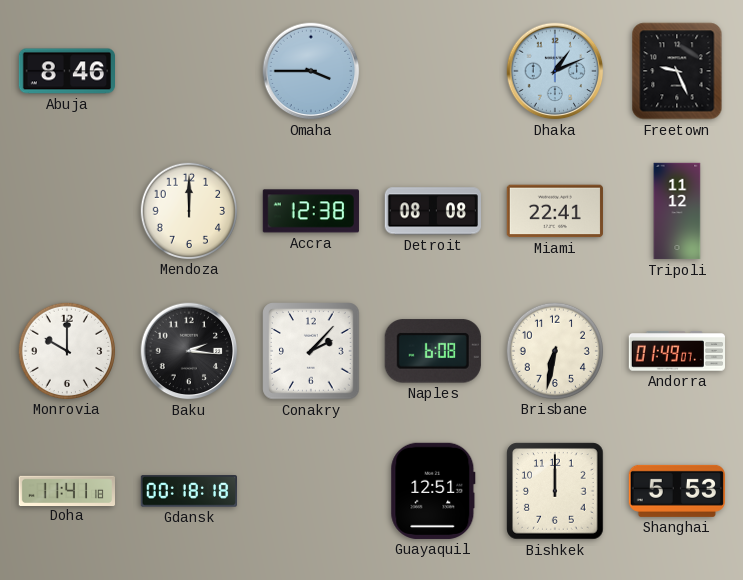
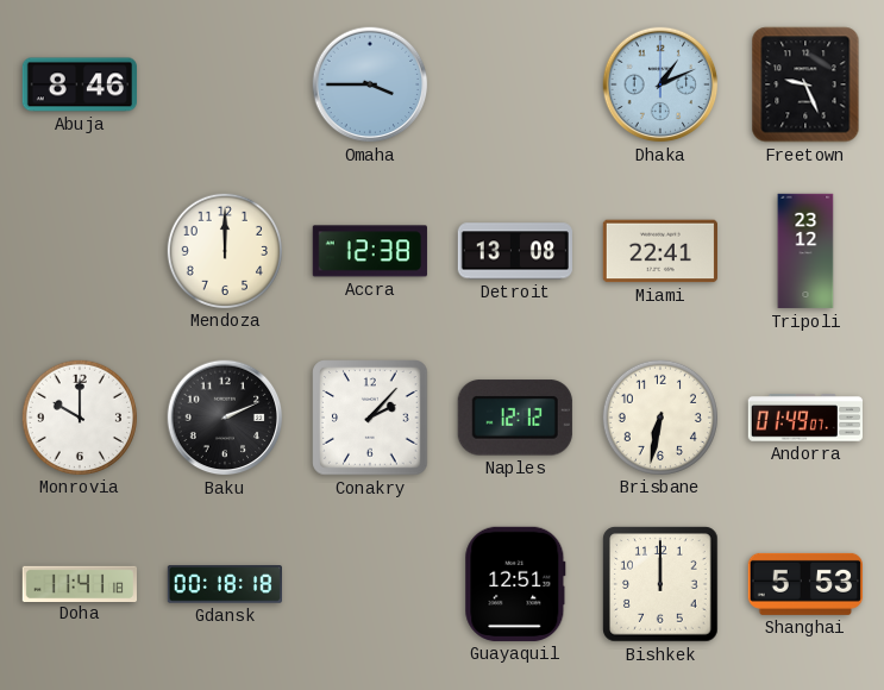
Detroit: 08:08 -> 13:08
Tripoli: 11:12 -> 23:12
Baku: 2:16 -> 2:11
Naples: 6:08 -> 12:12
